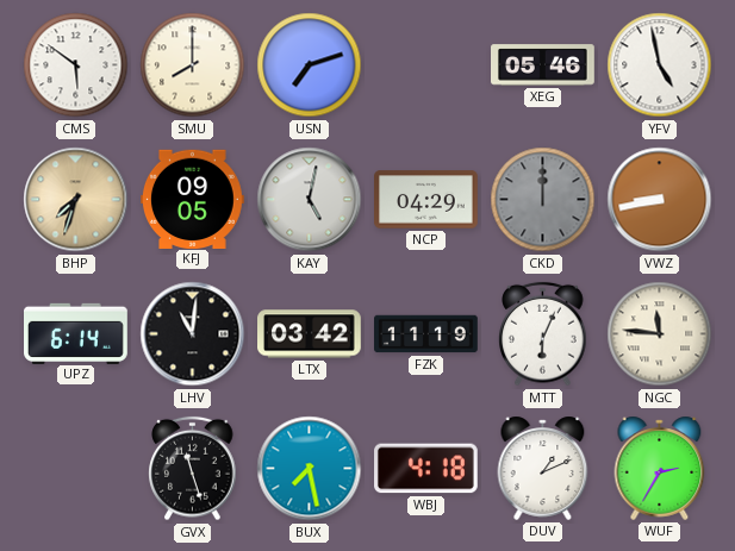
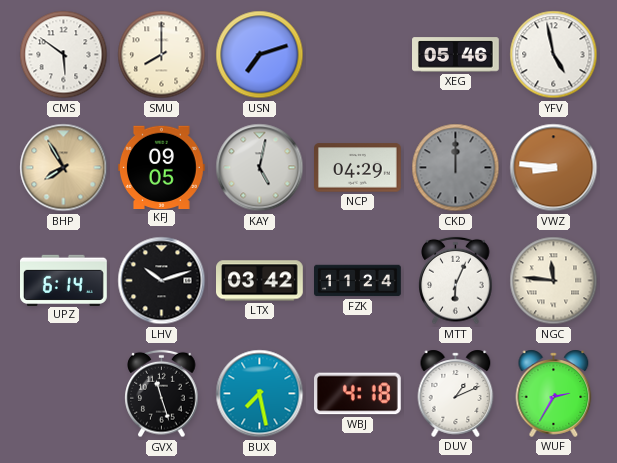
BHP: 7:33 -> 7:55
VWZ: 8:43 -> 8:46
LHV: 11:01 -> 10:12
FZK: 11:19 -> 11:24
